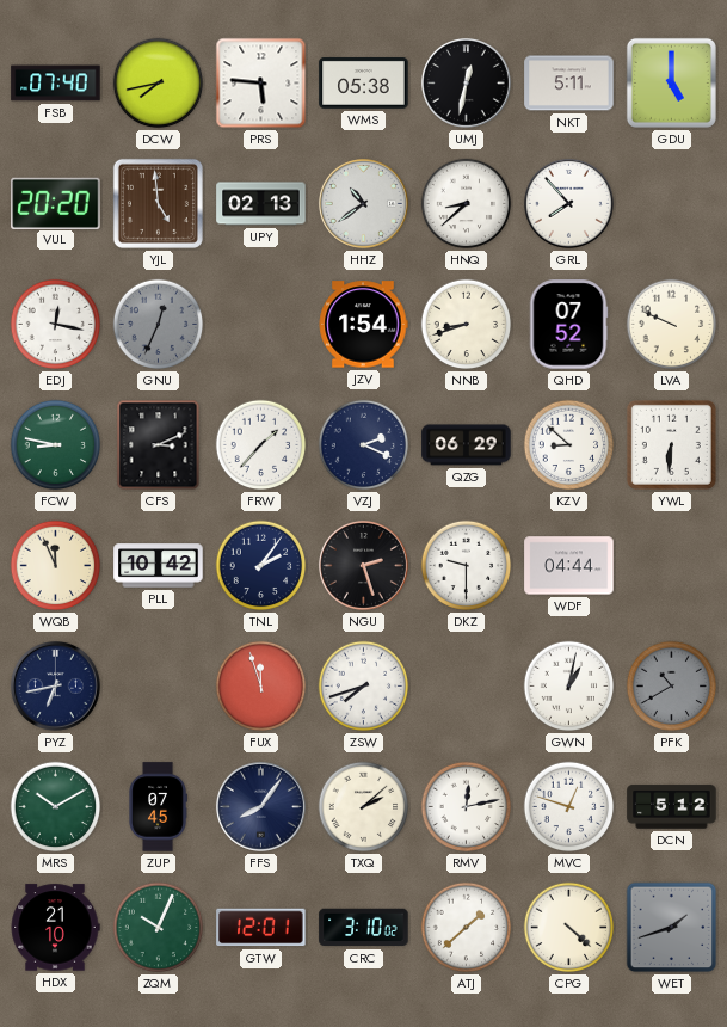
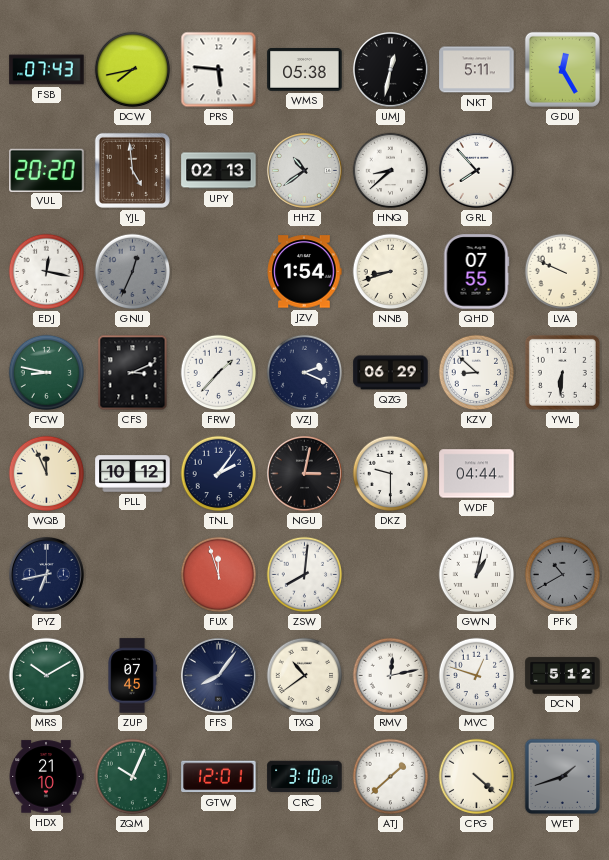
FSB: 07:40 -> 07:43
GDU: 5:00 -> 12:25
QHD: 07:52 -> 07:55
PLL: 10:42 -> 10:12
NGU: 2:27 -> 3:02
ZSW: 7:42 -> 8:01
TXQ: 2:08 -> 10:39
